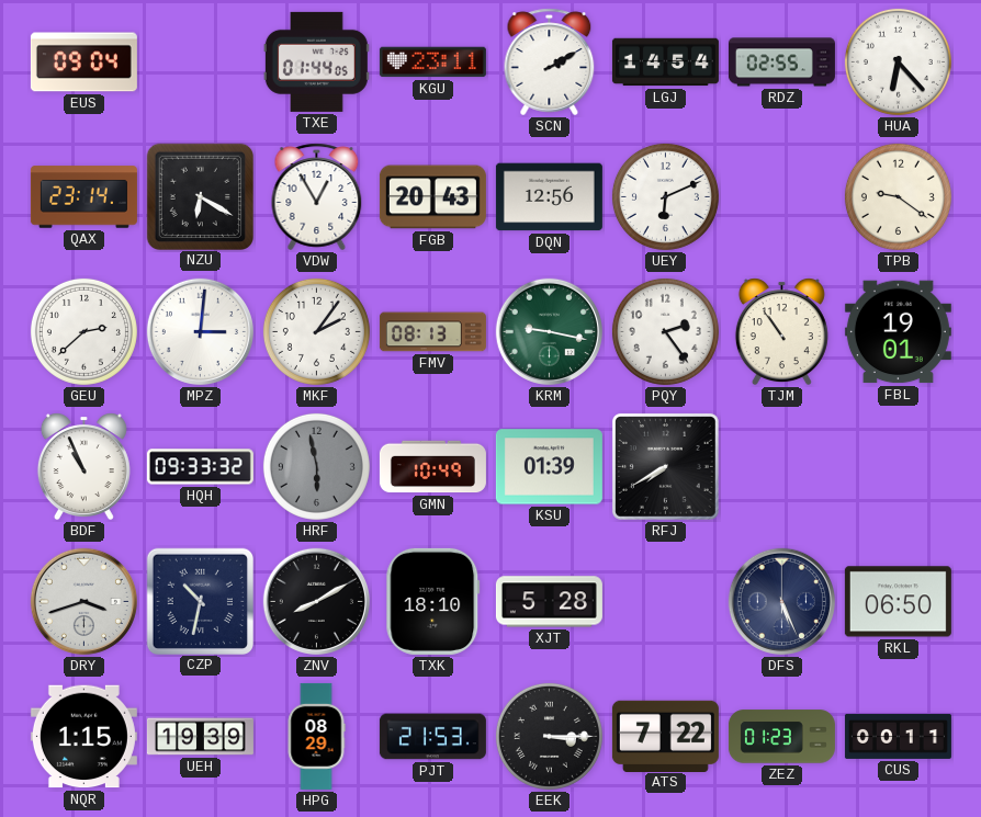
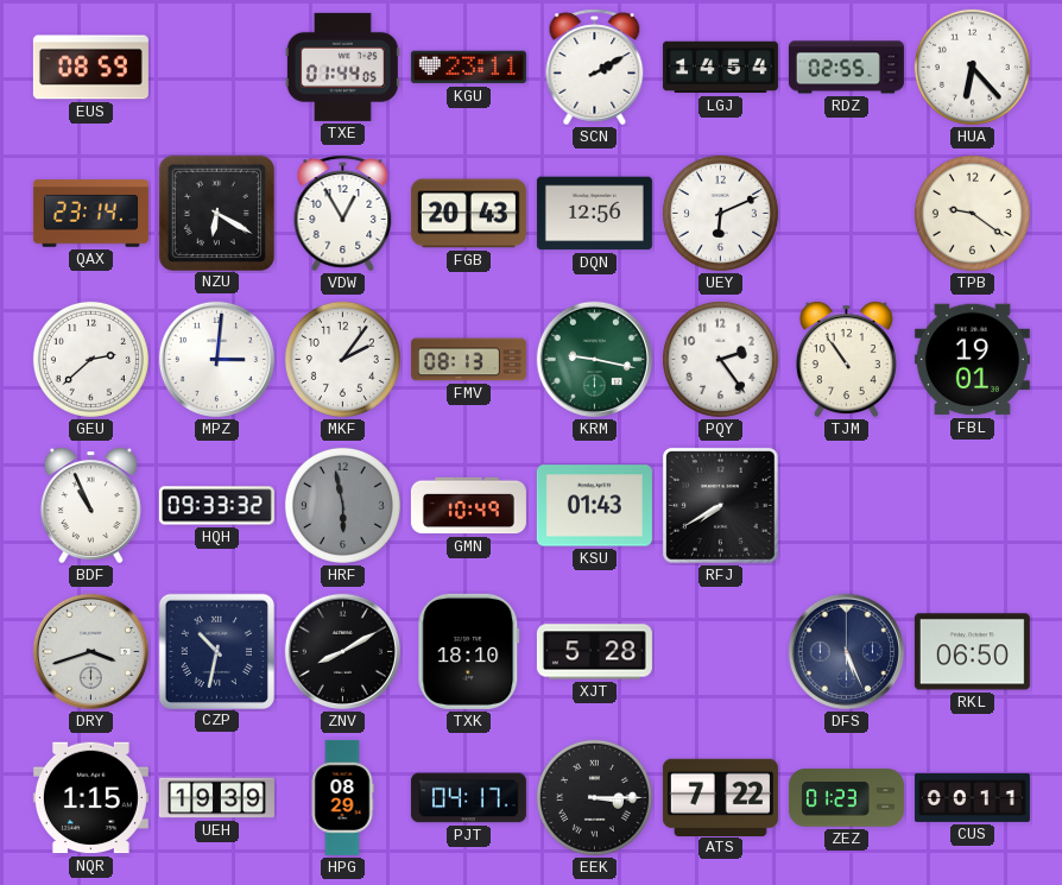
EUS: 09:04 -> 08:59
KSU: 01:39 -> 01:43
PJT: 21:53 -> 04:17
